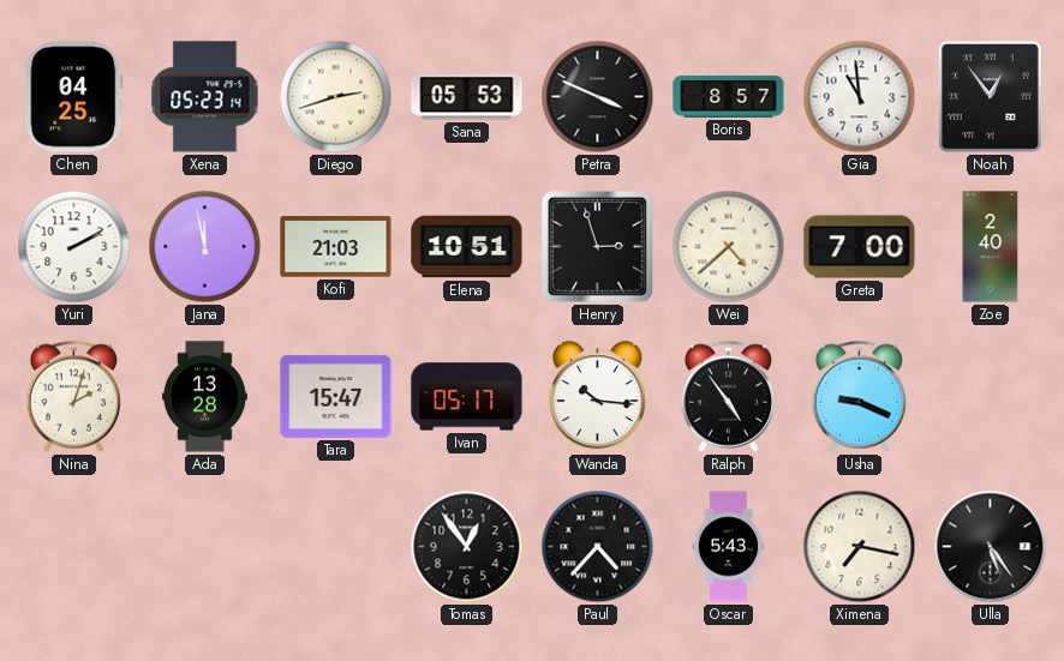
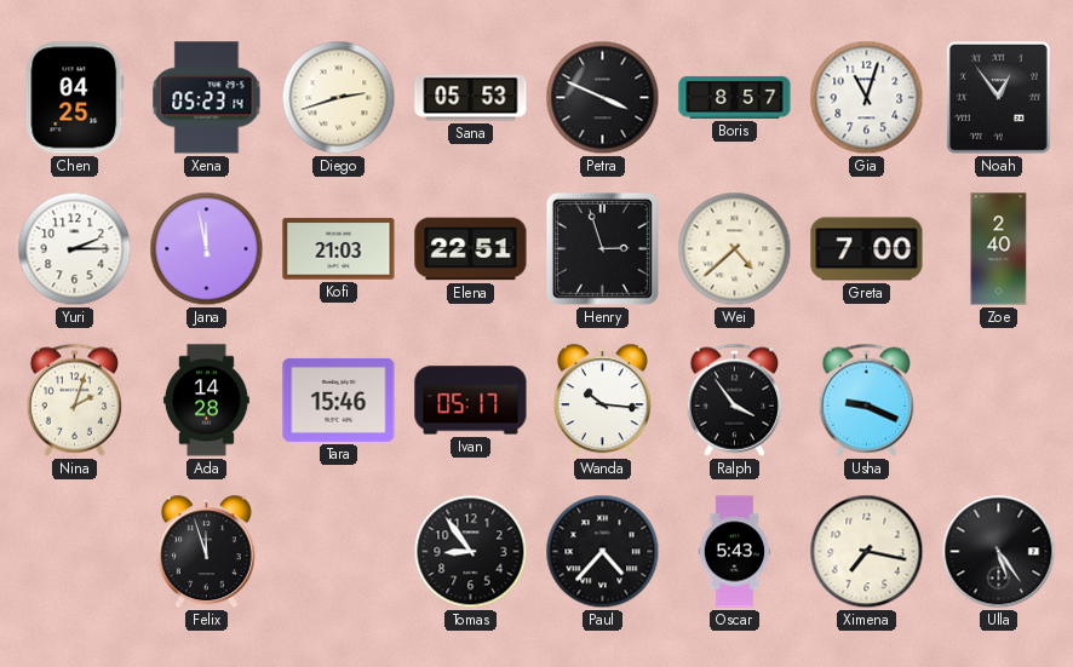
Gia: 10:59 -> 11:03
Yuri: 2:10 -> 2:15
Elena: 10:51 -> 22:51
Ada: 13:28 -> 14:28
Tara: 15:47 -> 15:46
Ralph: 4:54 -> 3:54
Felix: none -> 11:57
Tomas: 12:54 -> 8:54
